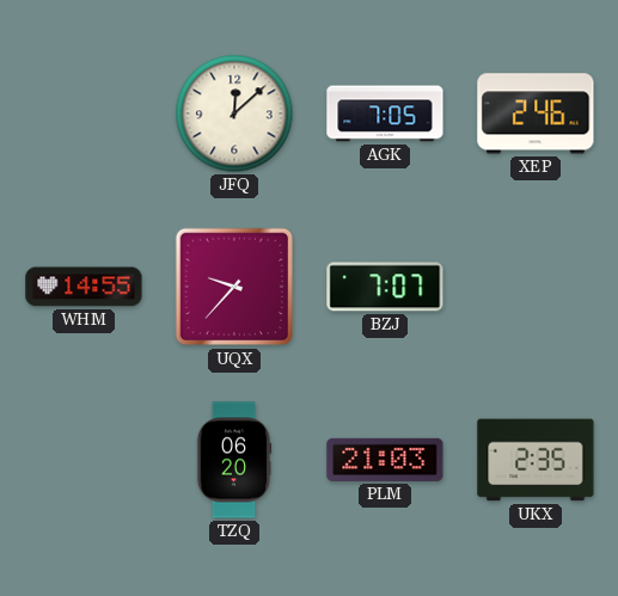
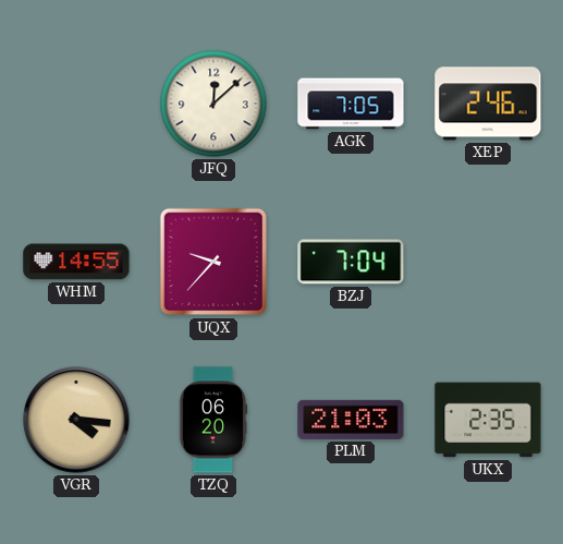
BZJ: 7:07 -> 7:04
VGR: none -> 4:16
